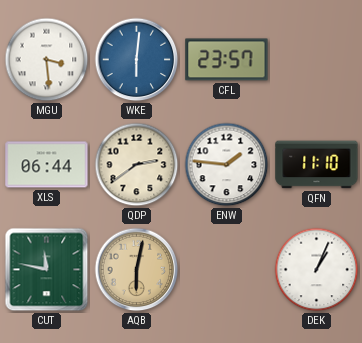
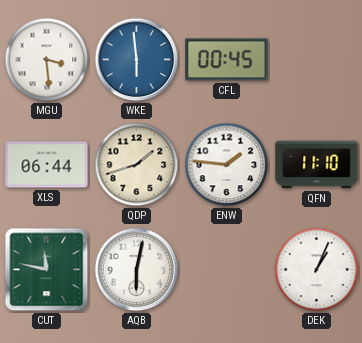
WKE: 6:01 -> 5:59
CFL: 23:57 -> 00:45
QDP: 2:39 -> 1:42
AQB dial: champagne -> white
